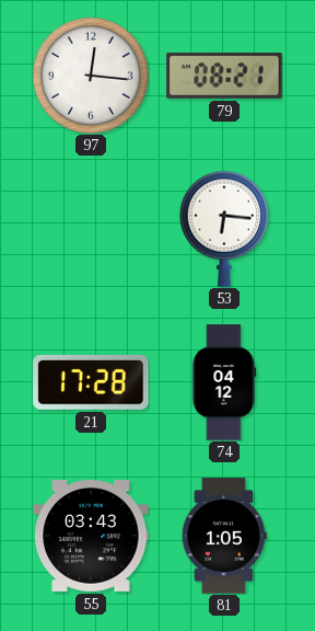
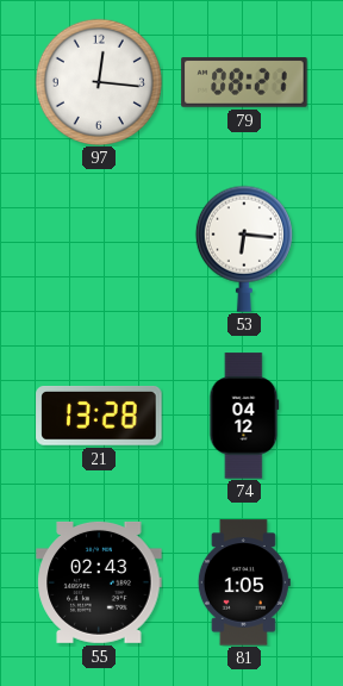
21: 17:28 -> 13:28
55: 03:43 -> 02:43
